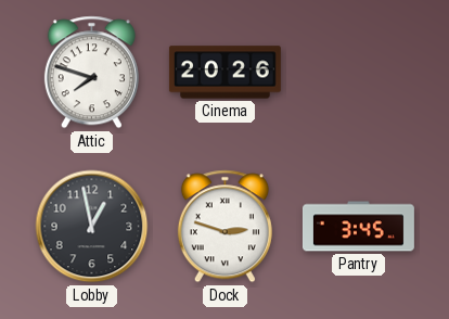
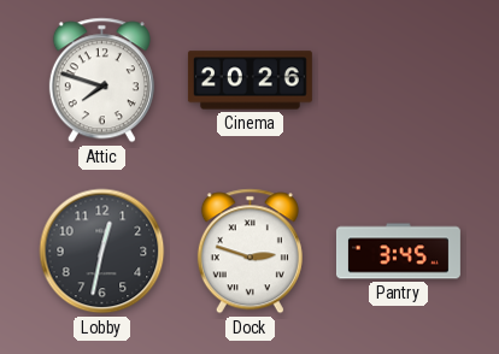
Lobby: 12:58 -> 12:32
